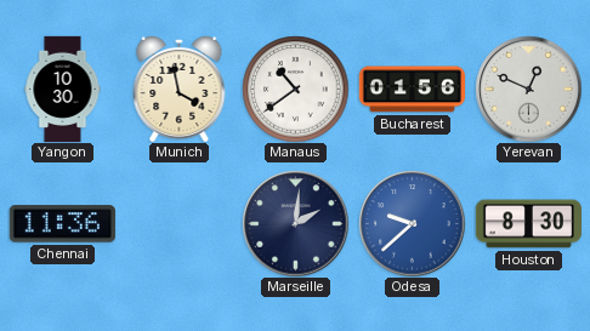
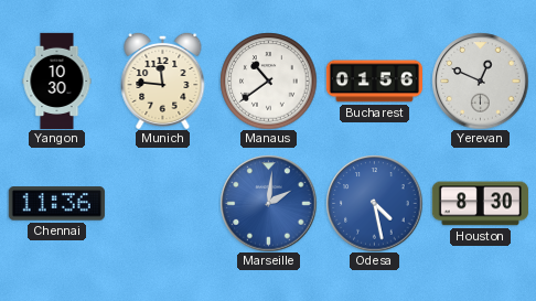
Munich: 3:58 -> 11:46
Marseille dial: navy -> blue
Odesa: 9:38 -> 4:28
